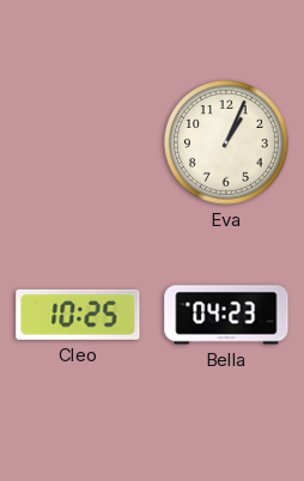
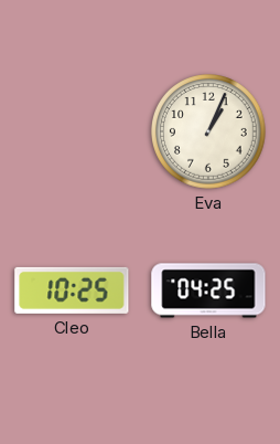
Bella: 04:23 -> 04:25
